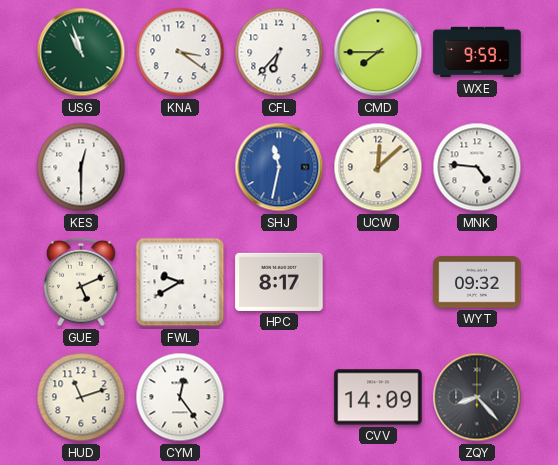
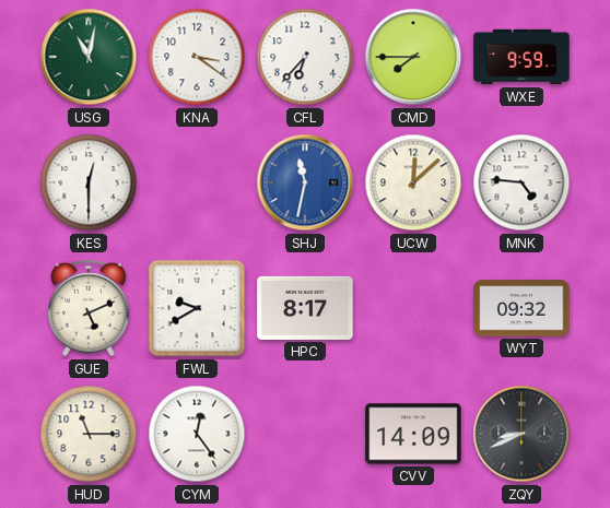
USG: 10:57 -> 11:02
HUD: 11:12 -> 11:15
ZQY: 8:23 -> 8:41
